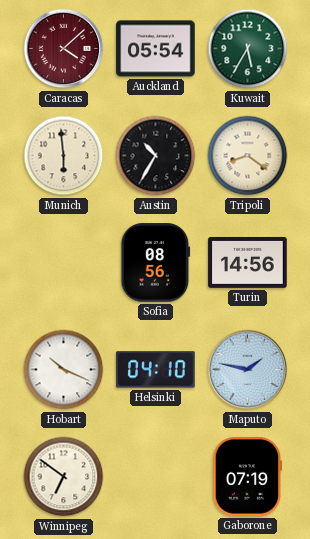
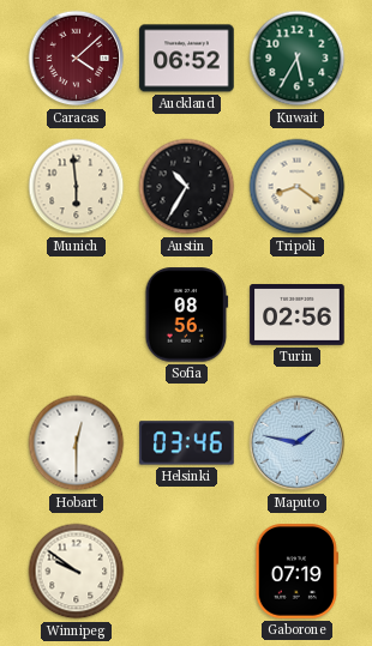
Auckland: 05:54 -> 06:52
Turin: 14:56 -> 02:56
Hobart: 10:19 -> 12:30
Helsinki: 04:10 -> 03:46
Winnipeg: 6:51 -> 9:51
